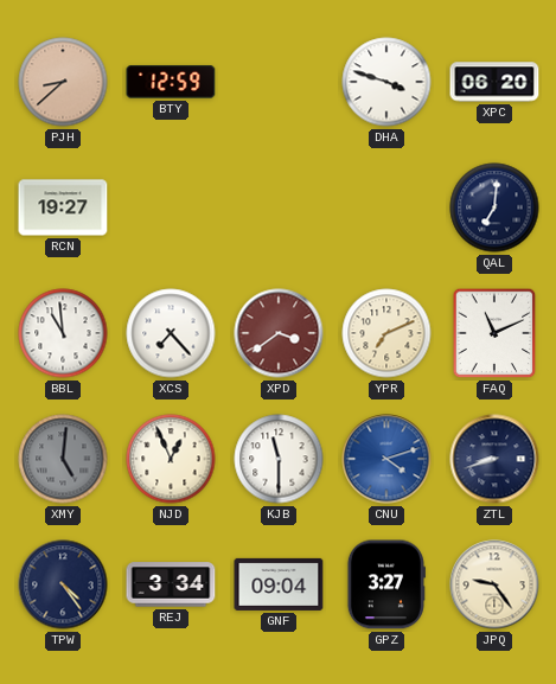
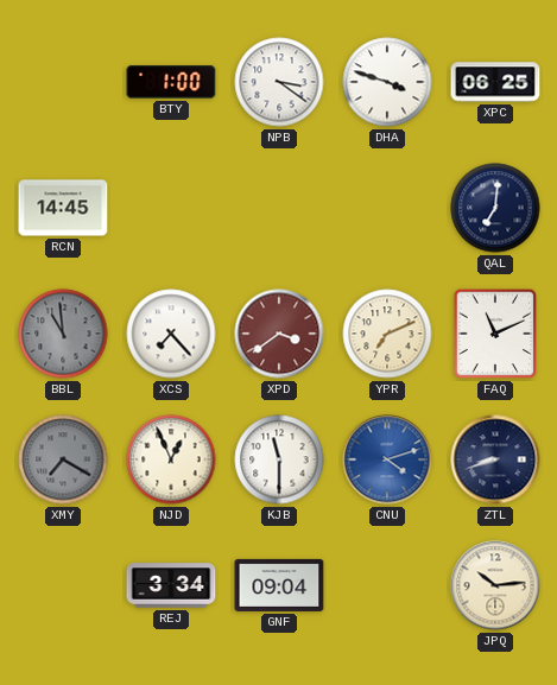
PJH: 8:38 -> none
BTY: 12:59 -> 1:00
NPB: none -> 3:21
XPC: 06:20 -> 06:25
RCN: 19:27 -> 14:45
BBL dial: white -> grey
XMY: 5:01 -> 7:20
TPW: 4:24 -> none
GPZ: 3:27 -> none
JPQ: 9:24 -> 10:14
